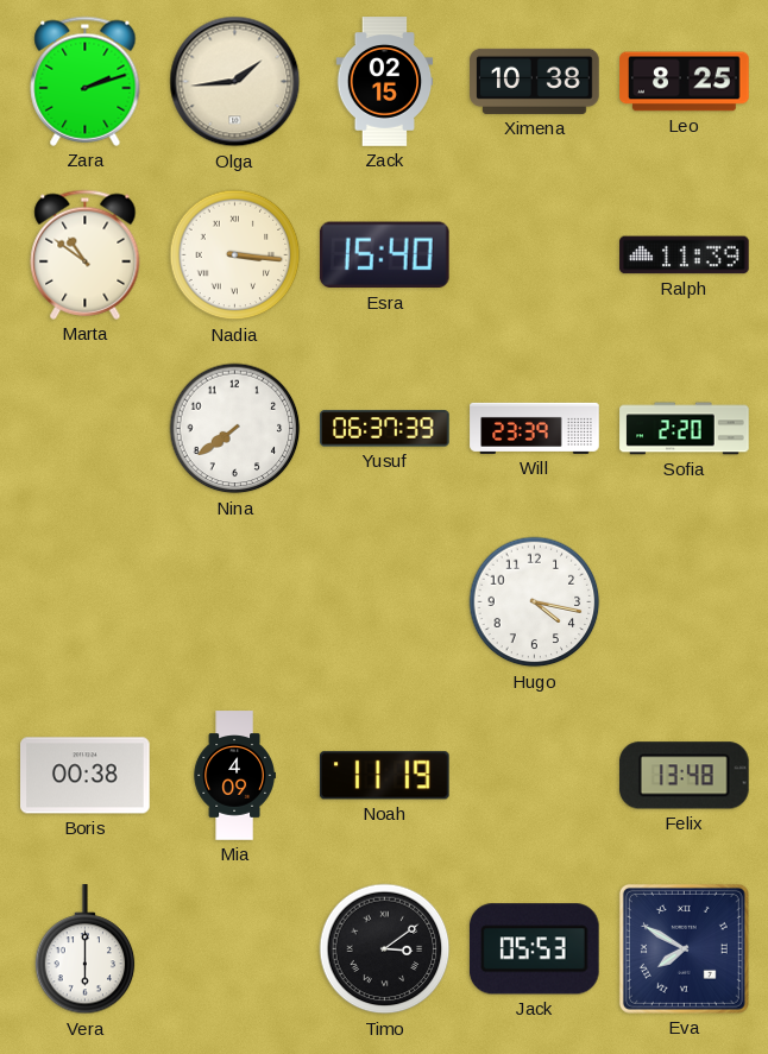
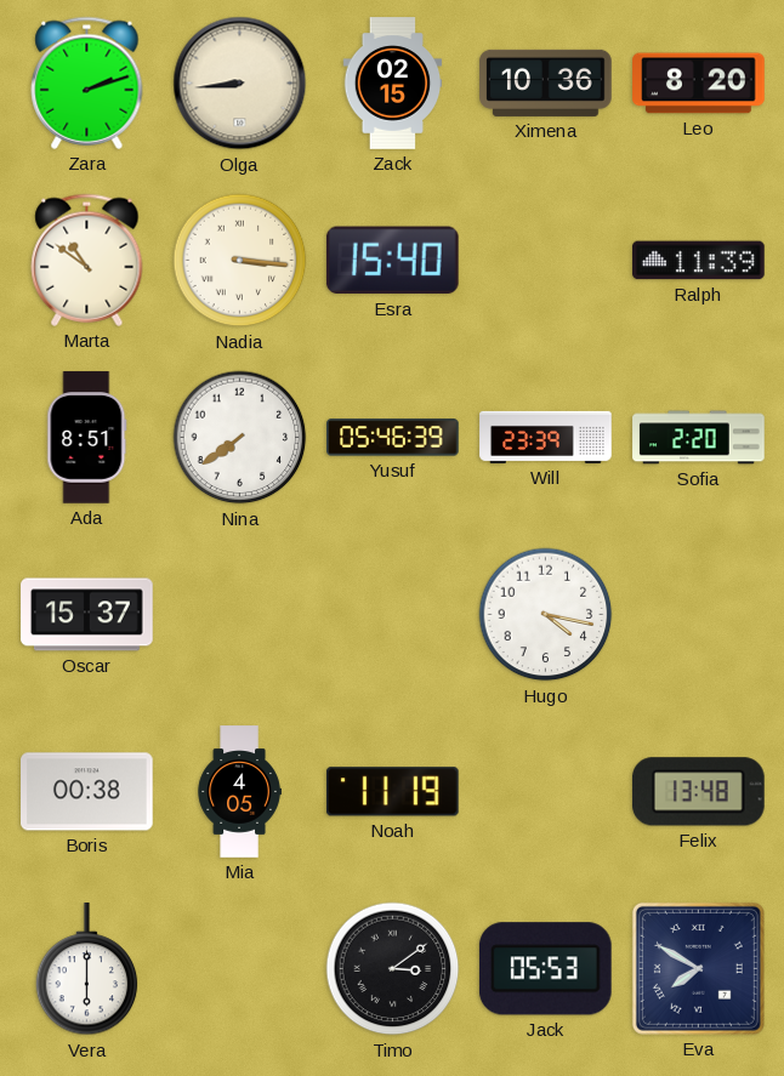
Olga: 1:44 -> 8:44
Ximena: 10:38 -> 10:36
Leo: 8:25 -> 8:20
Ada: none -> 8:51
Yusuf: 06:37 -> 05:46
Oscar: none -> 15:37
Mia: 4:09 -> 4:05
